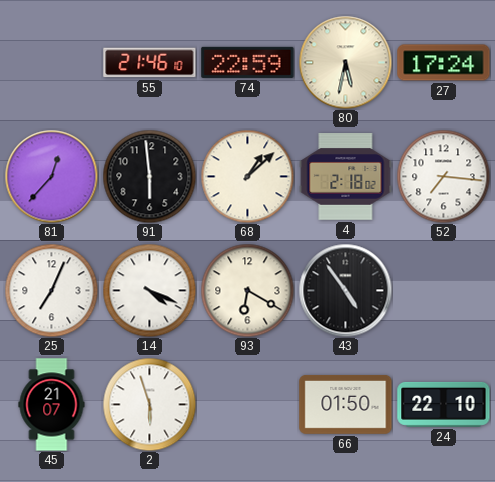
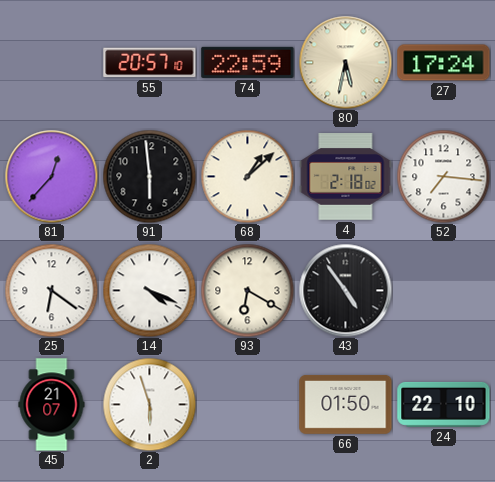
55: 21:46 -> 20:57
25: 7:04 -> 6:21
